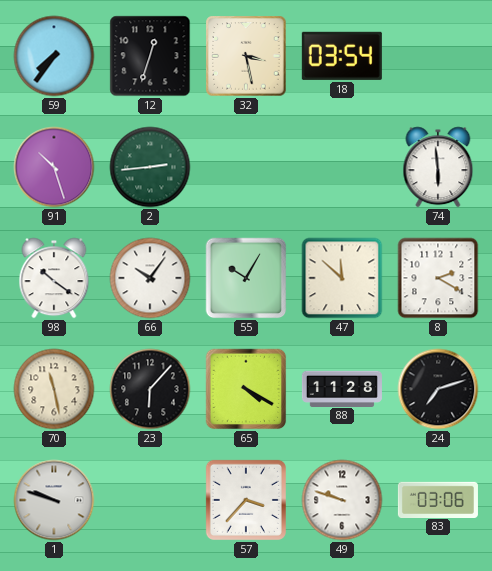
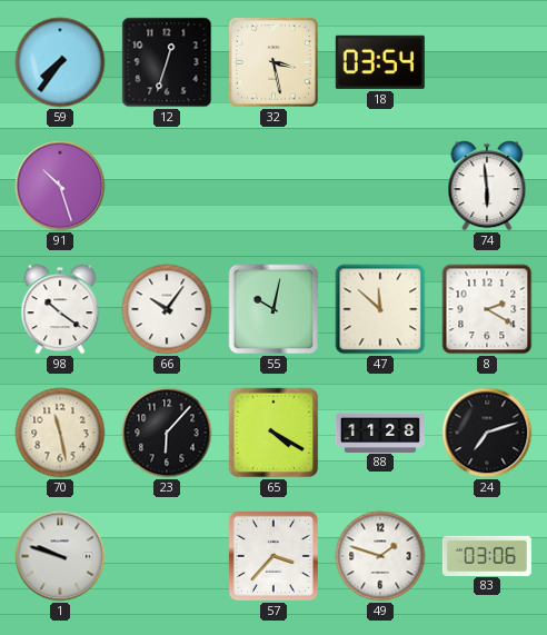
2: 2:44 -> none
55: 10:05 -> 10:02
49: 9:48 -> 1:48
